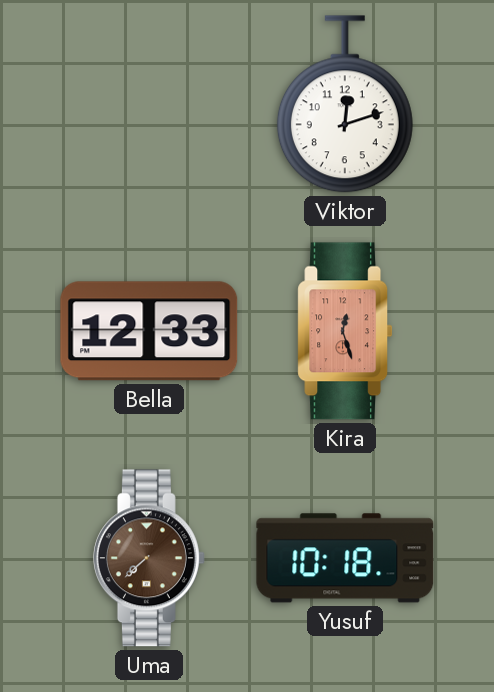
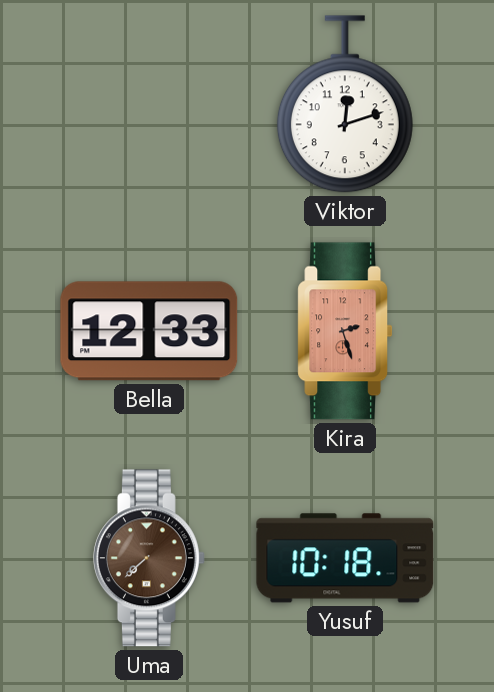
Kira: 12:27 -> 2:27
